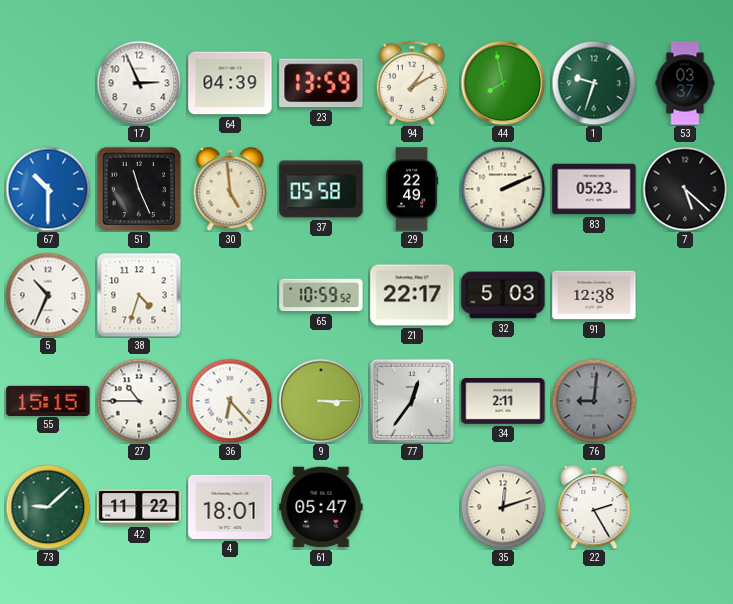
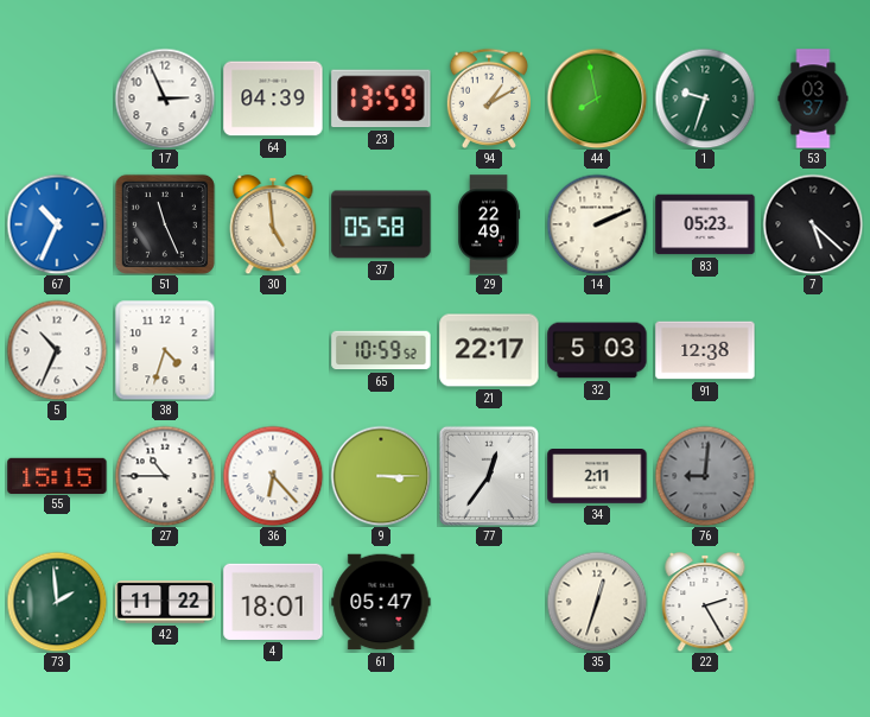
67: 10:30 -> 10:34
73: 9:08 -> 1:59
35: 12:12 -> 12:33
